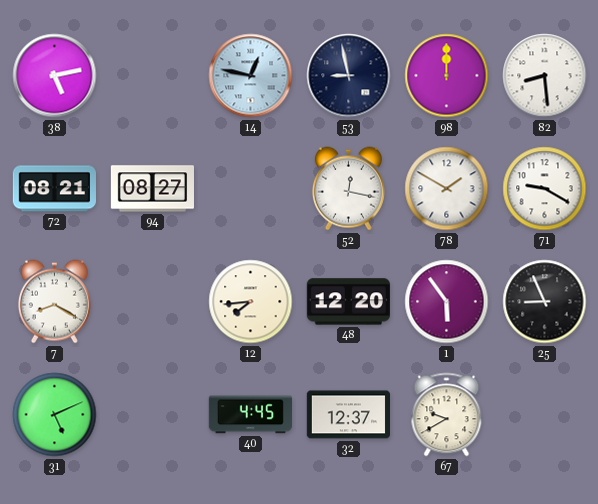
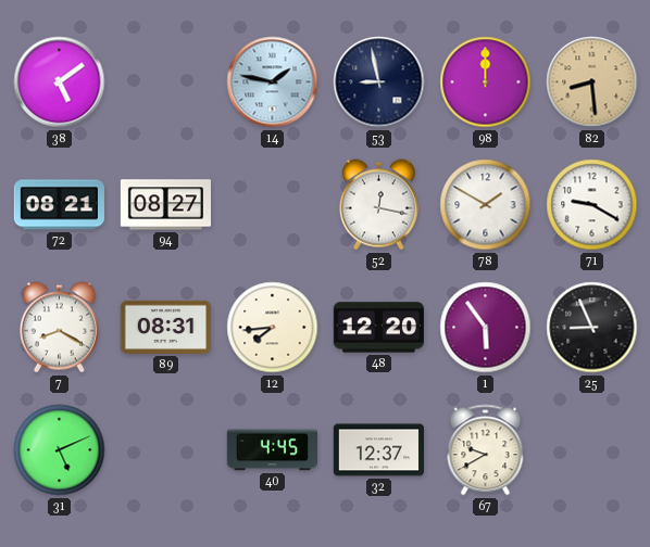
38: 5:13 -> 5:09
14: 12:47 -> 1:47
82 dial: white -> champagne
89: none -> 08:31
